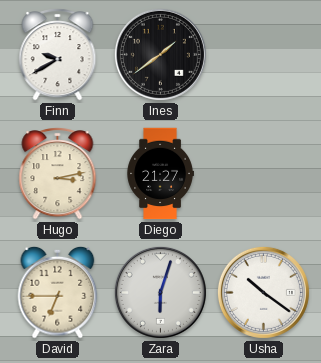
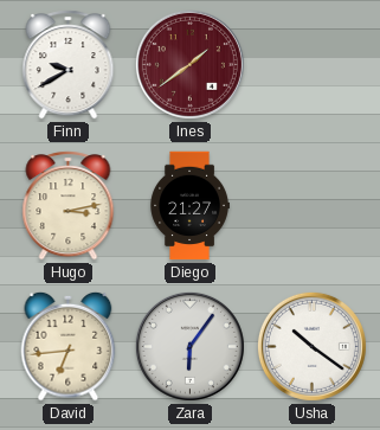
Ines dial: black -> burgundy
David: 6:45 -> 6:44
Zara: 6:03 -> 6:06
